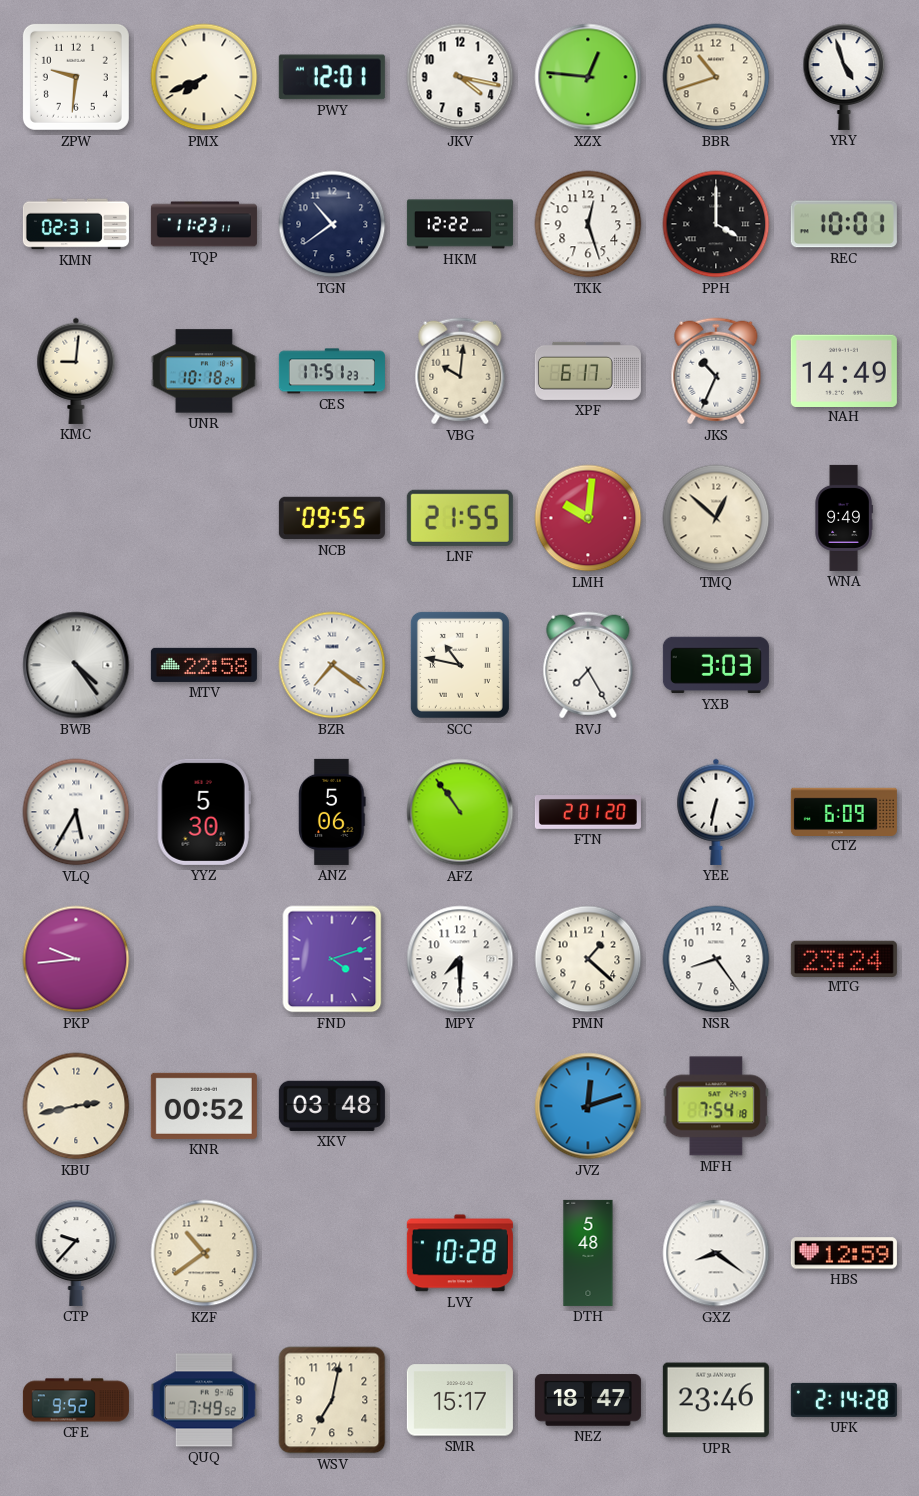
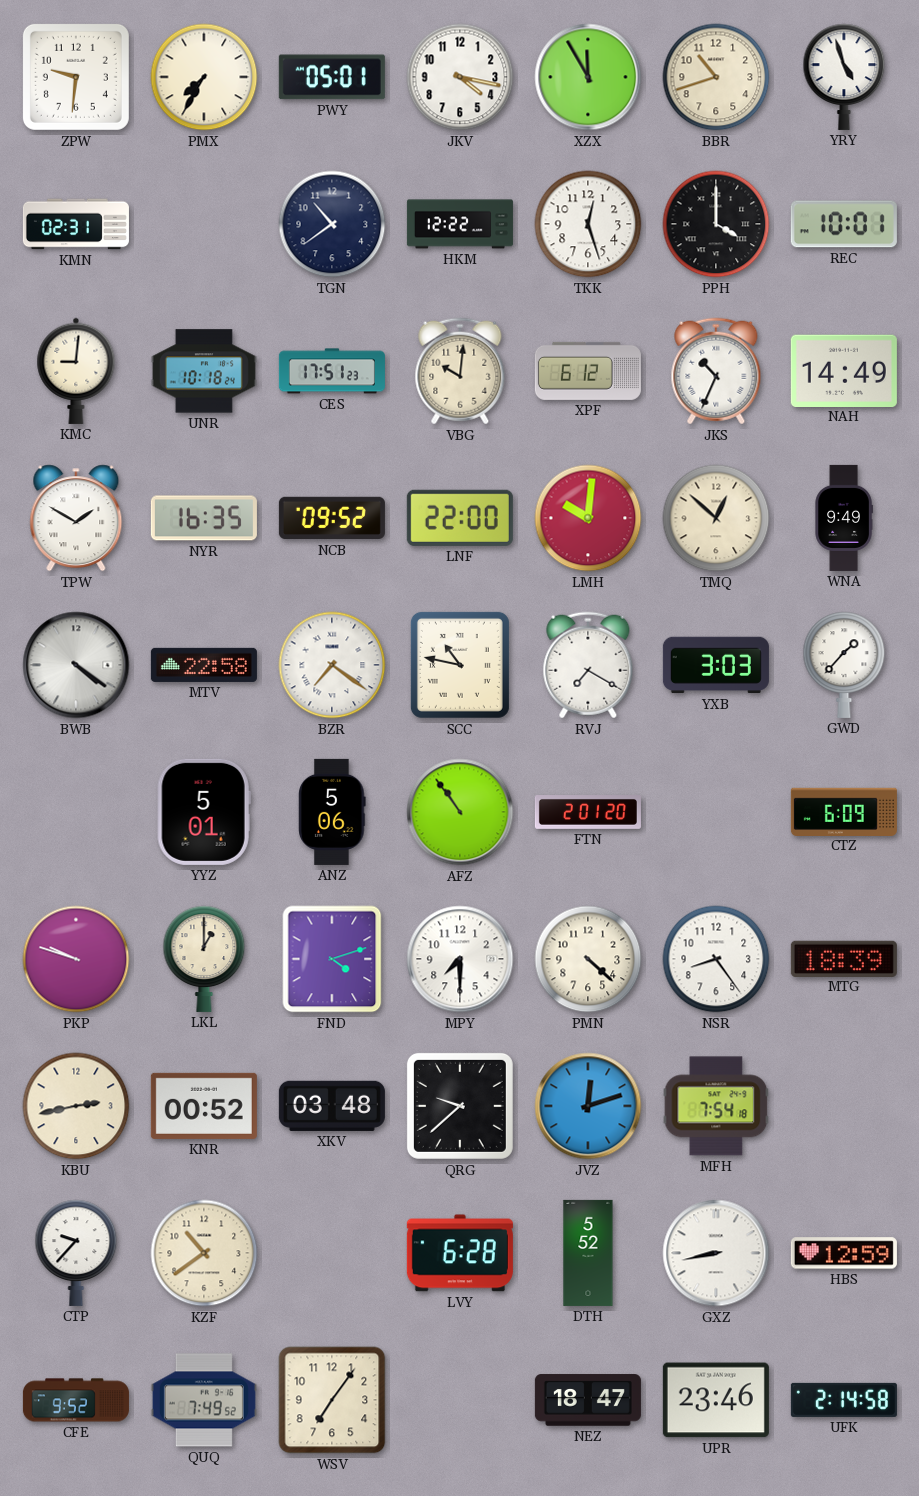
PMX: 7:41 -> 7:35
PWY: 12:01 -> 05:01
XZX: 12:46 -> 11:55
TQP: 11:23 -> none
XPF: 6:17 -> 6:12
TPW: none -> 1:50
NYR: none -> 16:35
NCB: 09:55 -> 09:52
LNF: 21:55 -> 22:00
BWB: 4:24 -> 4:21
RVJ: 7:25 -> 7:20
GWD: none -> 1:37
VLQ: 5:35 -> none
YYZ: 5:30 -> 5:01
YEE: 6:32 -> none
PKP: 9:44 -> 9:48
LKL: none -> 1:00
PMN: 1:22 -> 4:22
MTG: 23:24 -> 18:39
QRG: none -> 9:38
LVY: 10:28 -> 6:28
DTH: 5:48 -> 5:52
GXZ: 8:21 -> 8:43
WSV: 7:02 -> 7:06
SMR: 15:17 -> none
UFK: 2:14:28 -> 2:14:58
